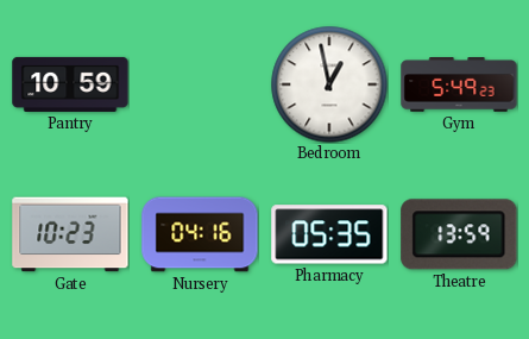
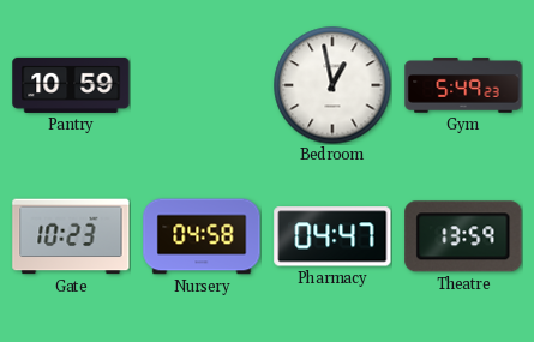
Nursery: 04:16 -> 04:58
Pharmacy: 05:35 -> 04:47
